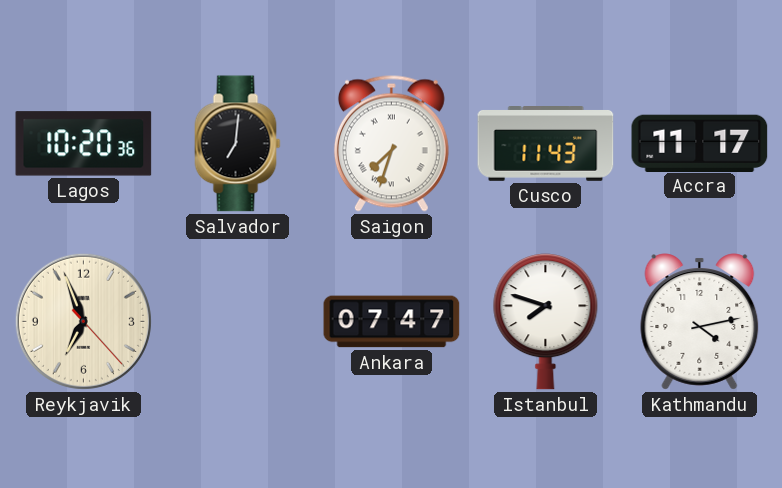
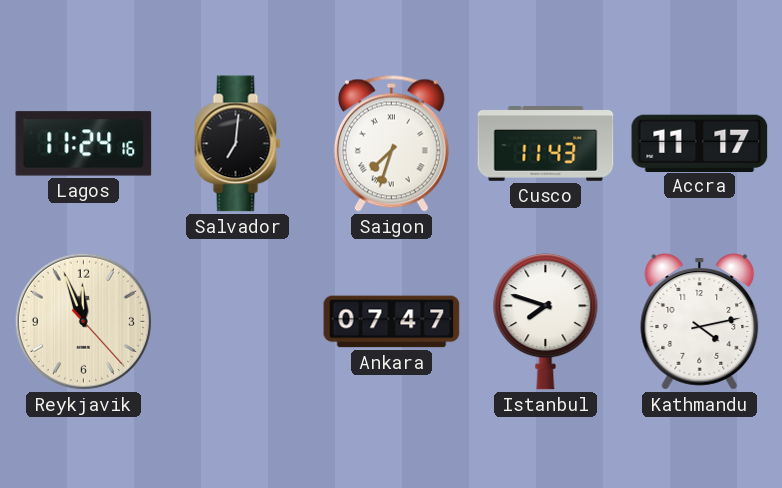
Lagos: 10:20 -> 11:24
Reykjavik: 6:56 -> 11:56
